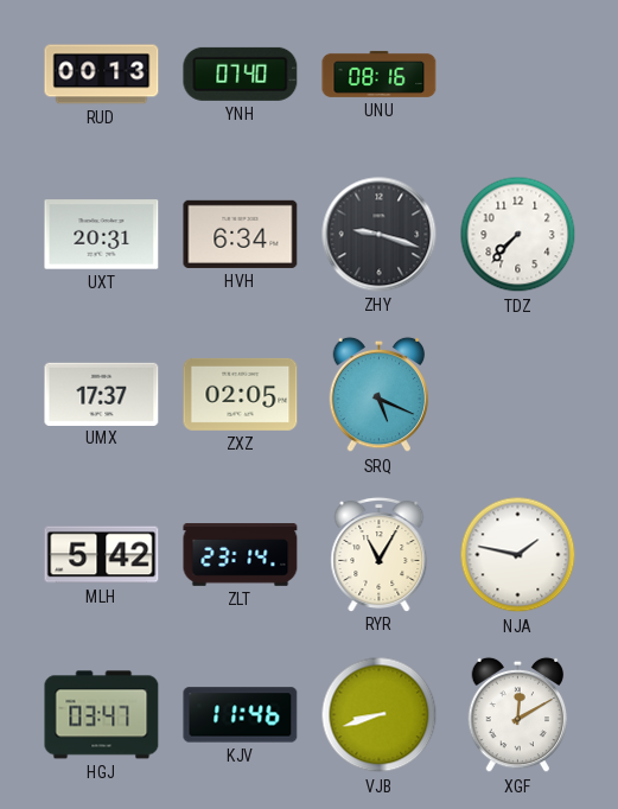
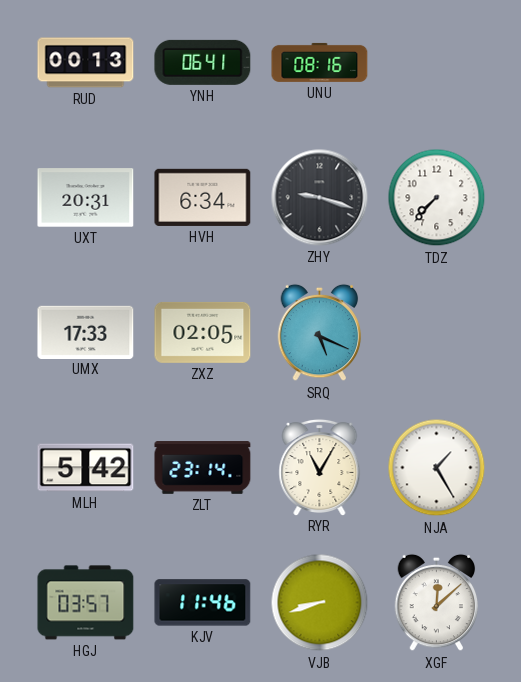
YNH: 07:40 -> 06:41
UMX: 17:37 -> 17:33
NJA: 1:47 -> 1:25
HGJ: 03:47 -> 03:57
XGF: 12:10 -> 12:08
